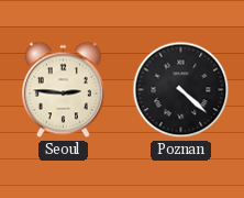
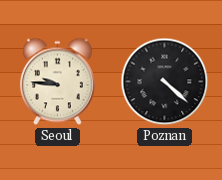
Seoul: 2:46 -> 9:46
